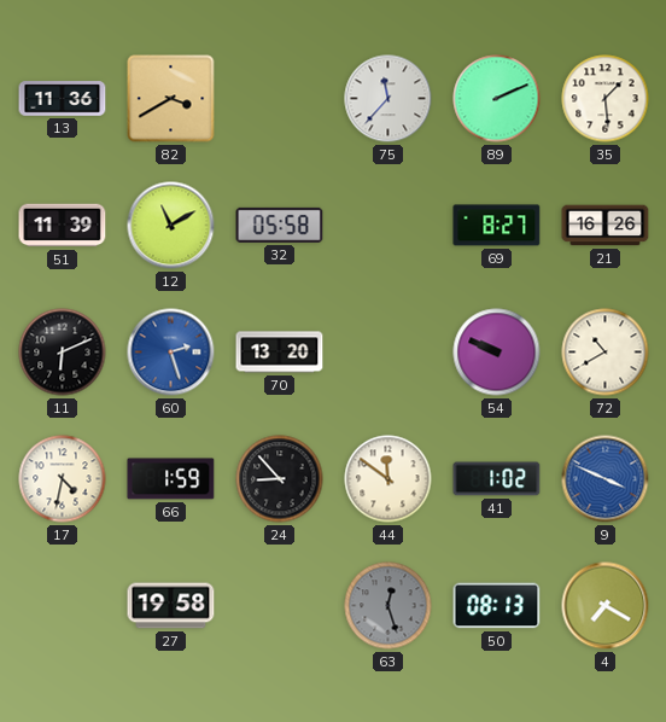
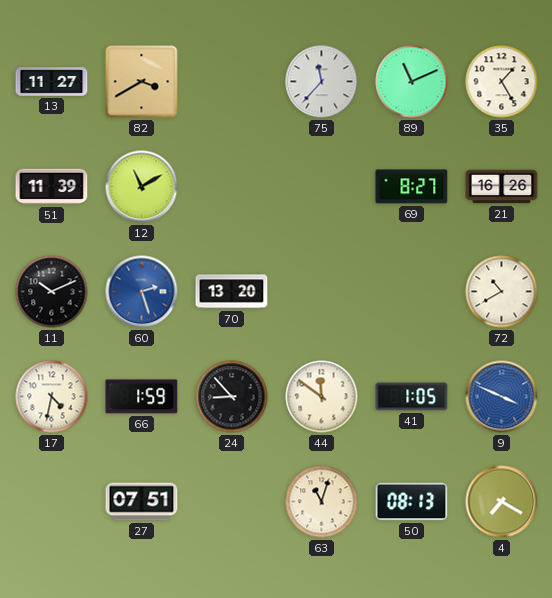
13: 11:36 -> 11:27
89: 2:11 -> 11:11
35: 1:29 -> 1:25
32: 05:58 -> none
11: 6:11 -> 10:11
54: 9:49 -> none
41: 1:02 -> 1:05
27: 19:58 -> 07:51
63: 12:27 -> 11:03
63 dial: grey -> cream
